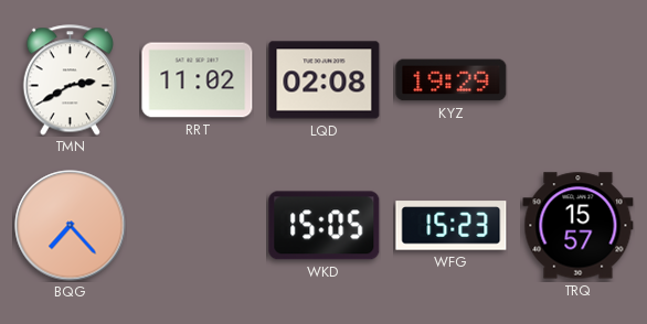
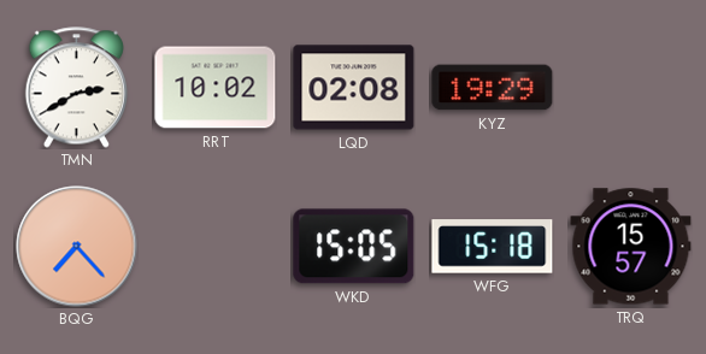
RRT: 11:02 -> 10:02
WFG: 15:23 -> 15:18
